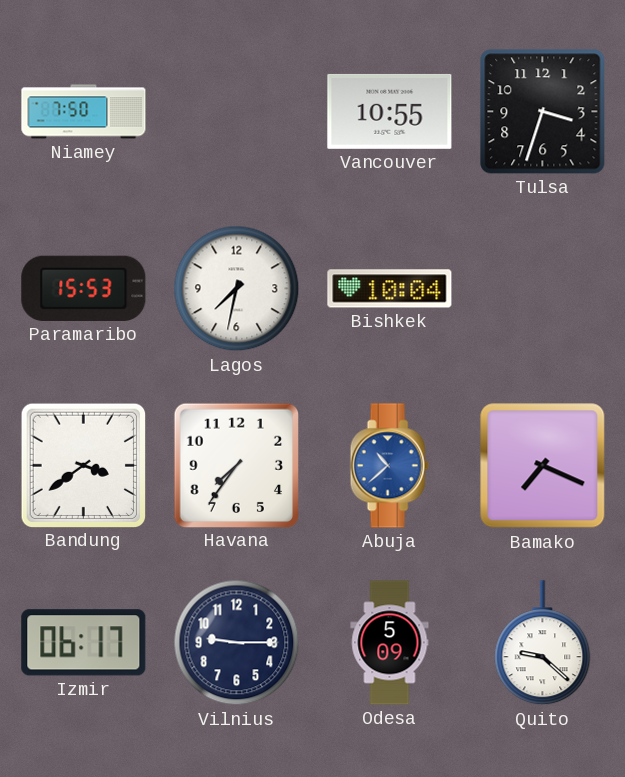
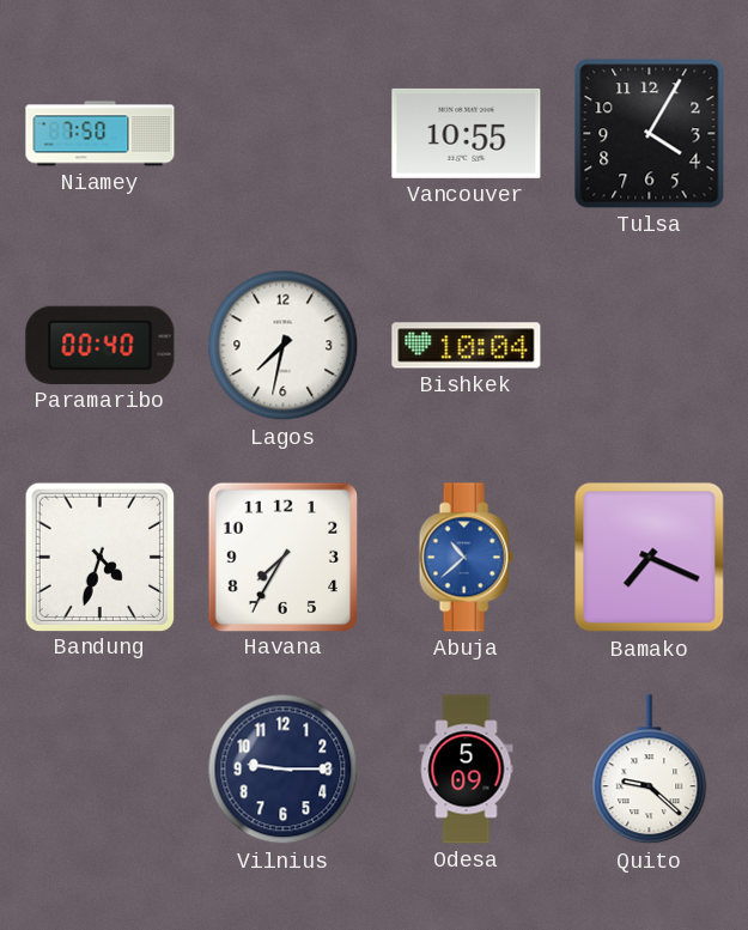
Tulsa: 3:33 -> 4:05
Paramaribo: 15:53 -> 00:40
Bandung: 3:39 -> 4:33
Havana: 7:36 -> 7:35
Izmir: 06:17 -> none
